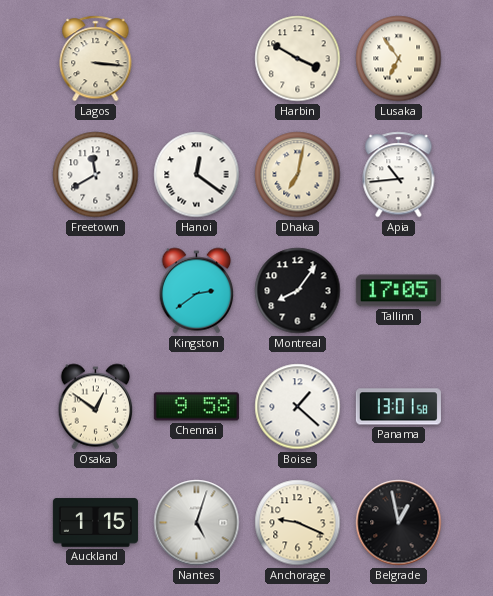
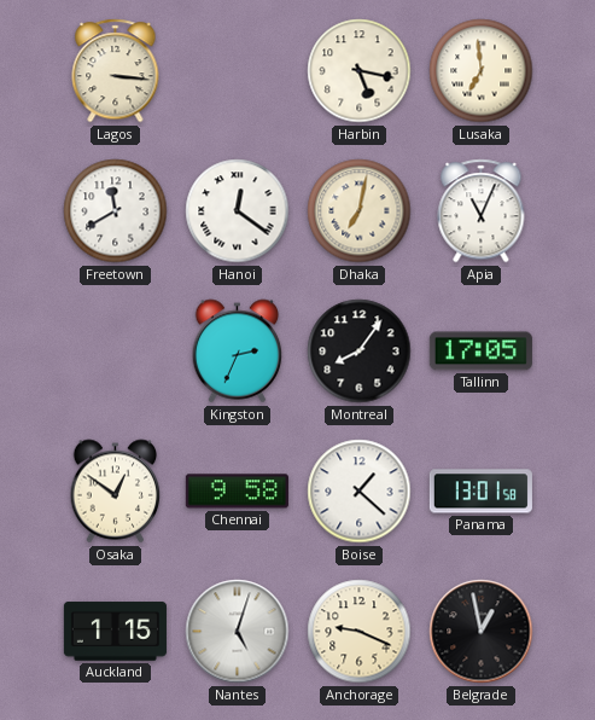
Harbin: 3:50 -> 5:17
Lusaka: 6:54 -> 6:59
Apia: 10:44 -> 11:04
Kingston: 2:39 -> 2:34
